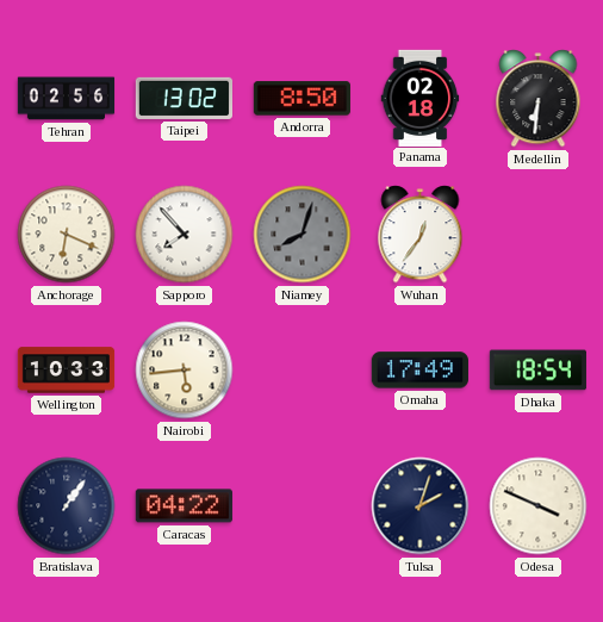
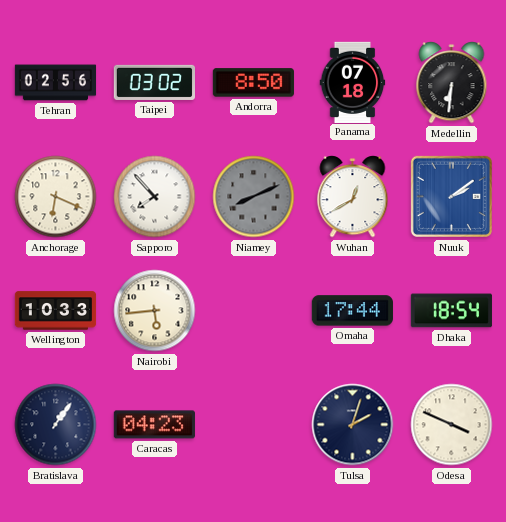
Taipei: 13:02 -> 03:02
Panama: 02:18 -> 07:18
Niamey: 8:03 -> 8:11
Wuhan: 12:36 -> 12:40
Nuuk: none -> 2:09
Omaha: 17:49 -> 17:44
Caracas: 04:22 -> 04:23
